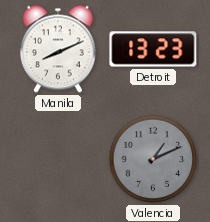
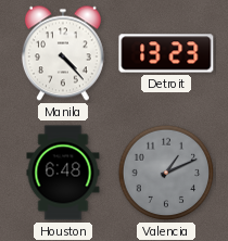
Manila: 8:11 -> 4:23
Houston: none -> 6:48
